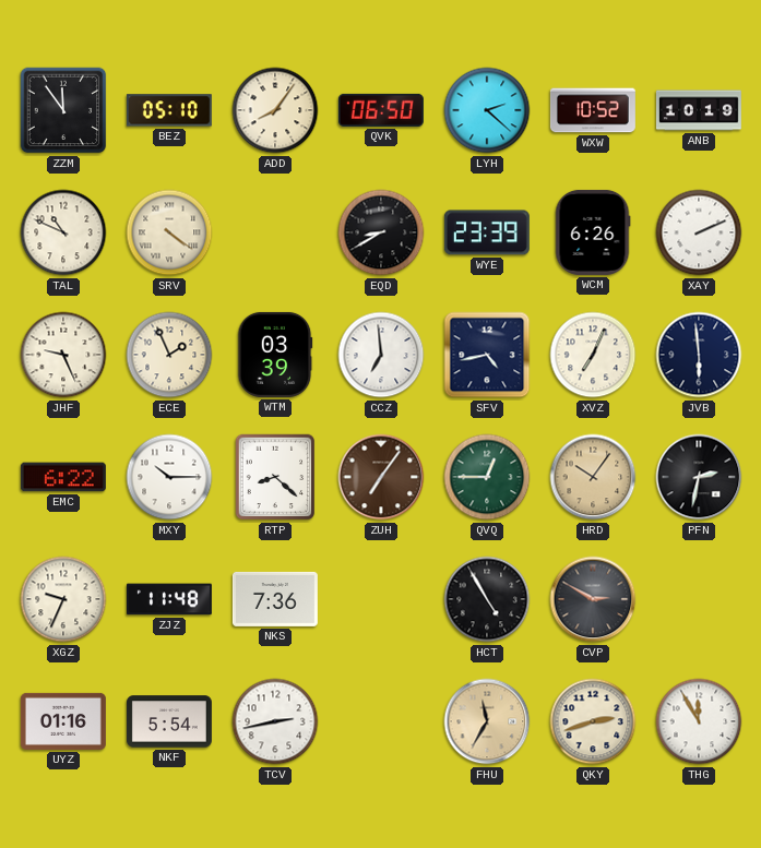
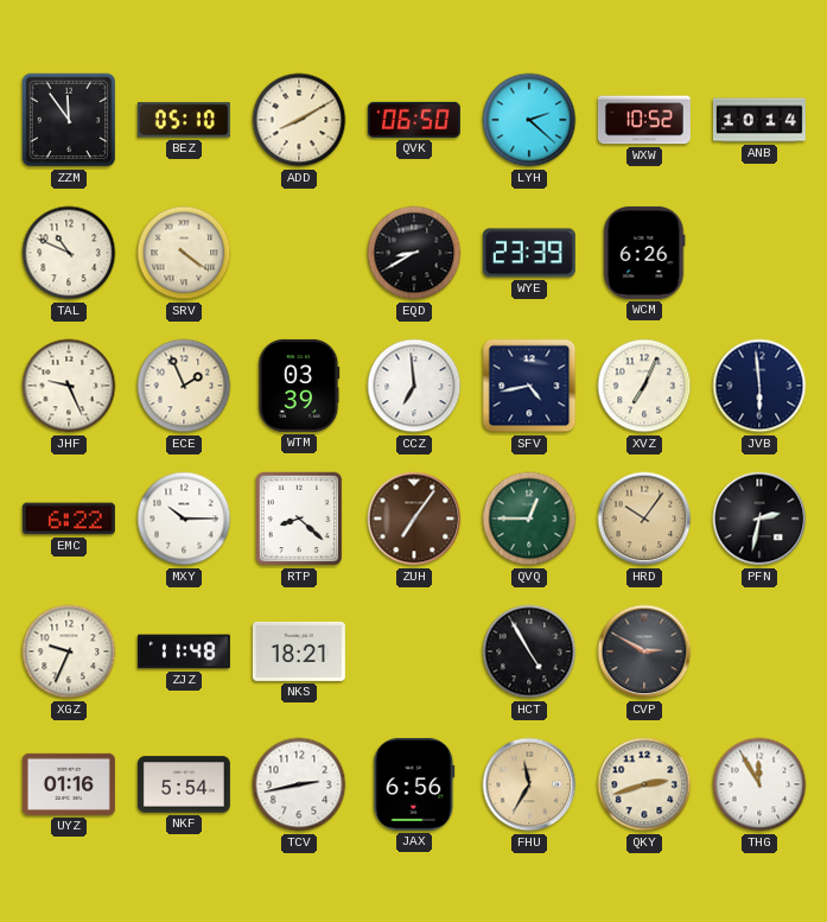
ADD: 8:06 -> 8:10
ANB: 10:19 -> 10:14
XAY: 2:11 -> none
NKS: 7:36 -> 18:21
JAX: none -> 6:56
